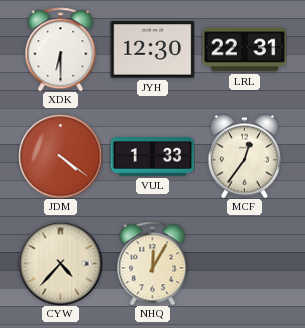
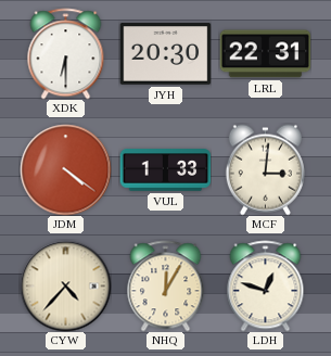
JYH: 12:30 -> 20:30
MCF: 12:36 -> 3:01
LDH: none -> 12:48
